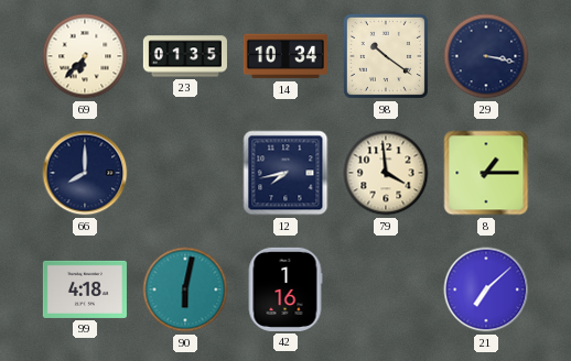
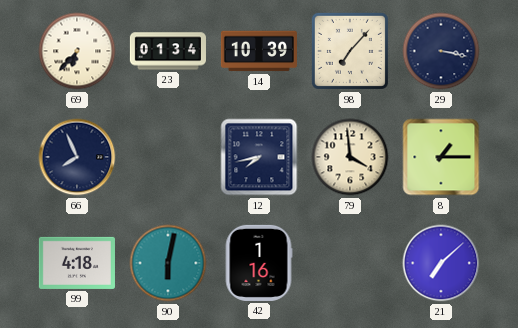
23: 01:35 -> 01:34
14: 10:34 -> 10:39
98: 10:21 -> 7:07
66: 8:00 -> 7:56
